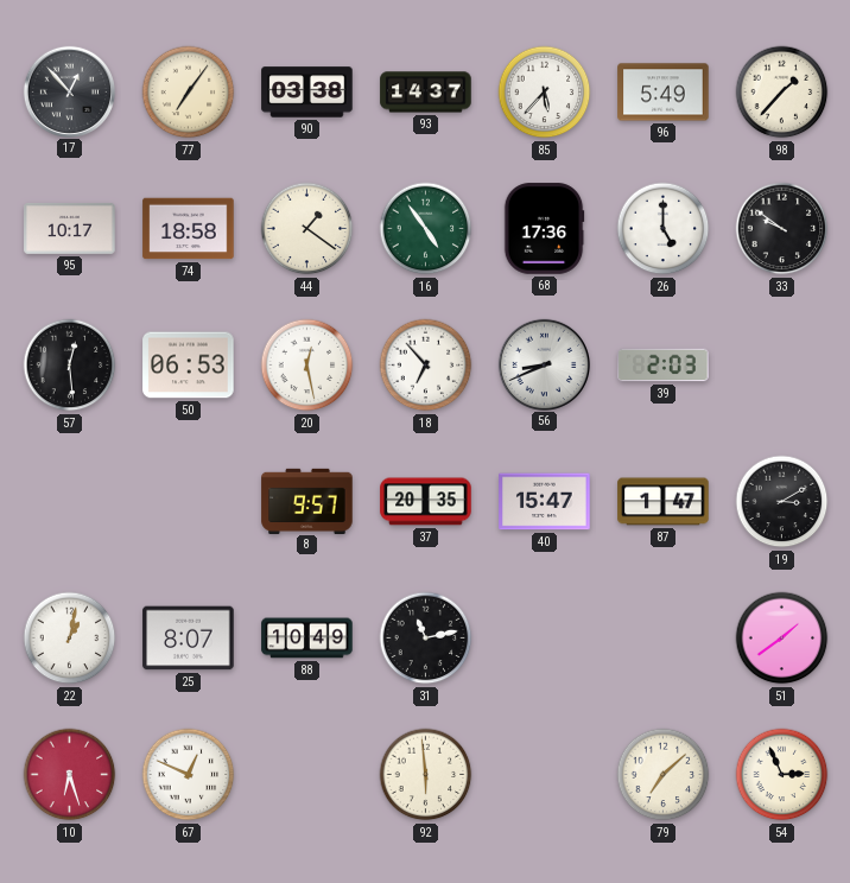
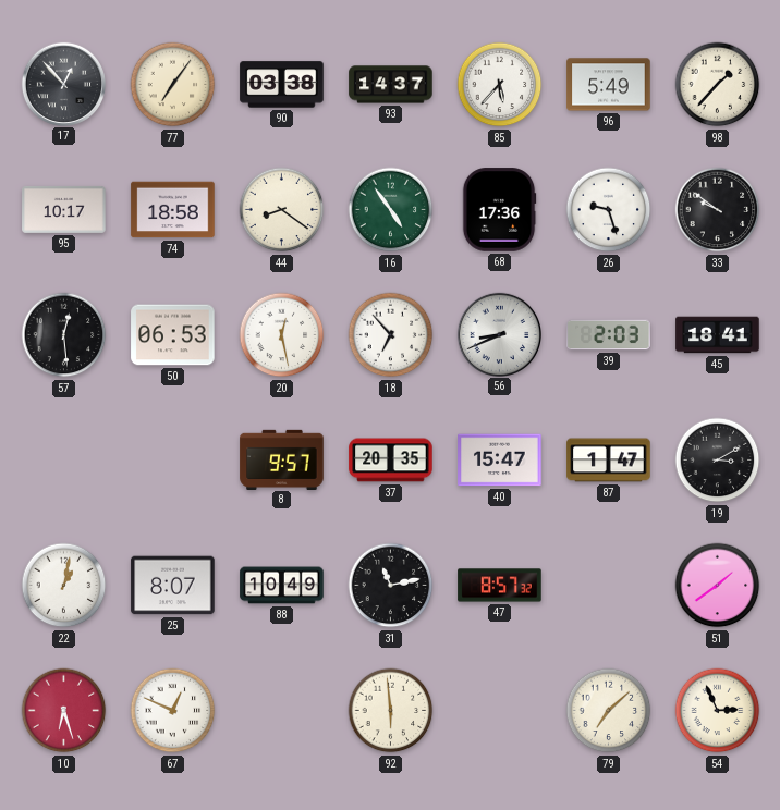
44: 1:21 -> 8:21
26: 5:00 -> 9:27
45: none -> 18:41
47: none -> 8:57
